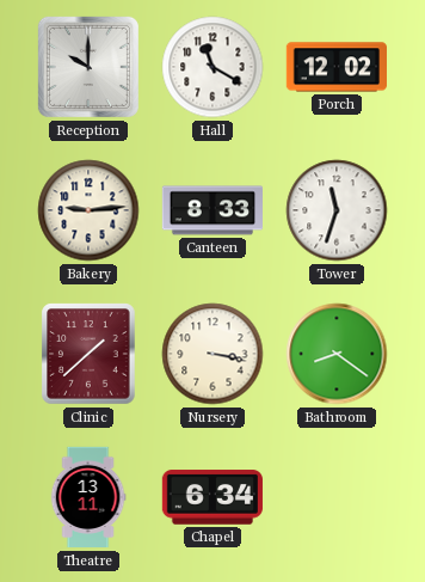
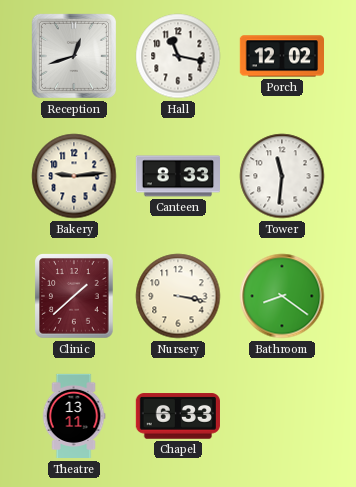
Reception: 10:00 -> 12:42
Hall: 11:20 -> 11:17
Tower: 11:33 -> 11:31
Chapel: 6:34 -> 6:33
